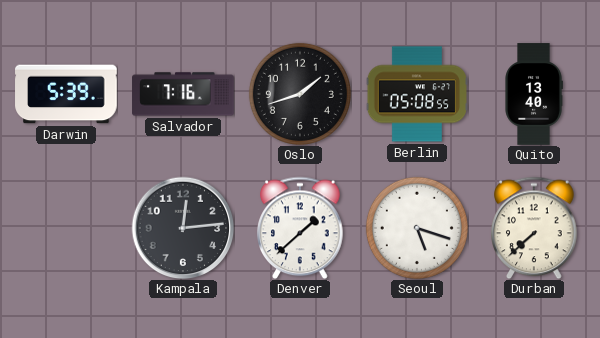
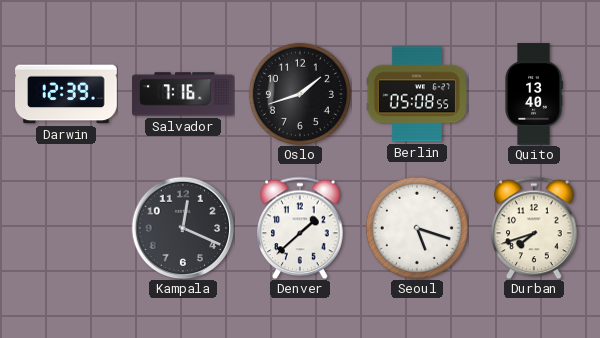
Darwin: 5:39 -> 12:39
Kampala: 12:14 -> 12:19
Durban: 7:38 -> 7:42
